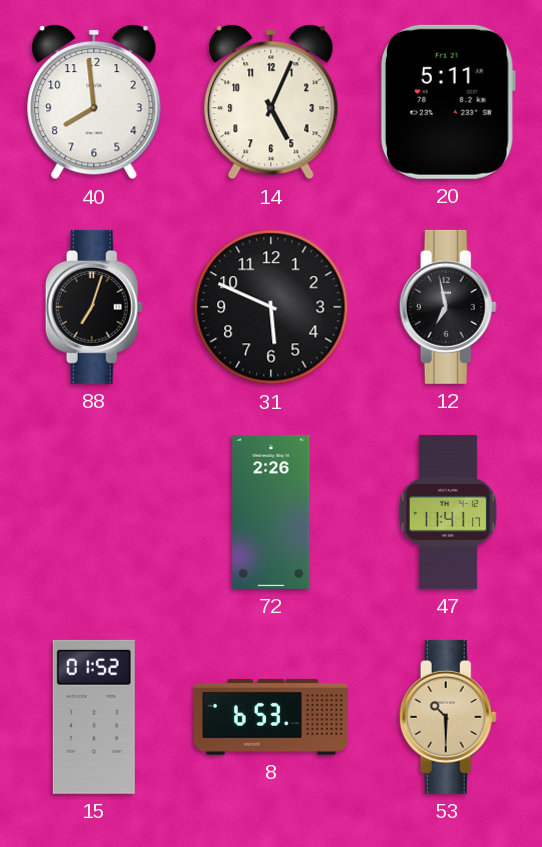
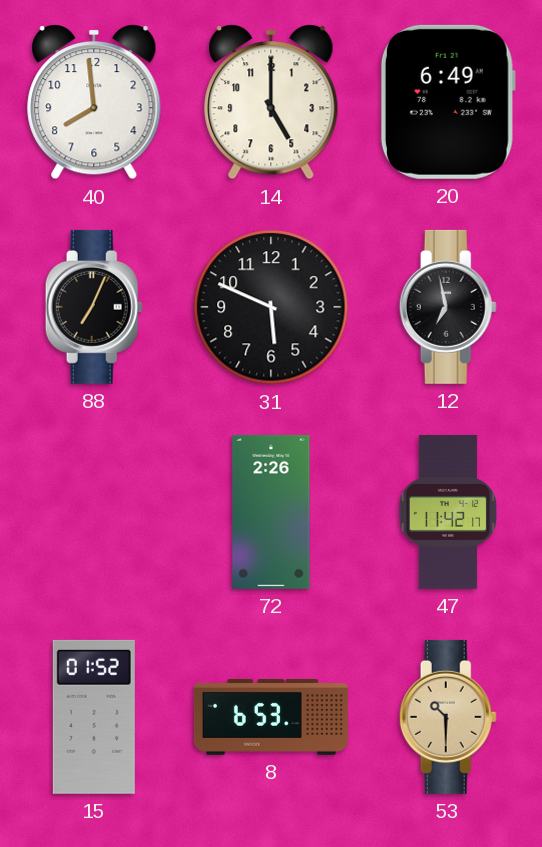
14: 5:04 -> 5:00
20: 5:11 -> 6:49
88: 7:03 -> 7:04
47: 11:41 -> 11:42
